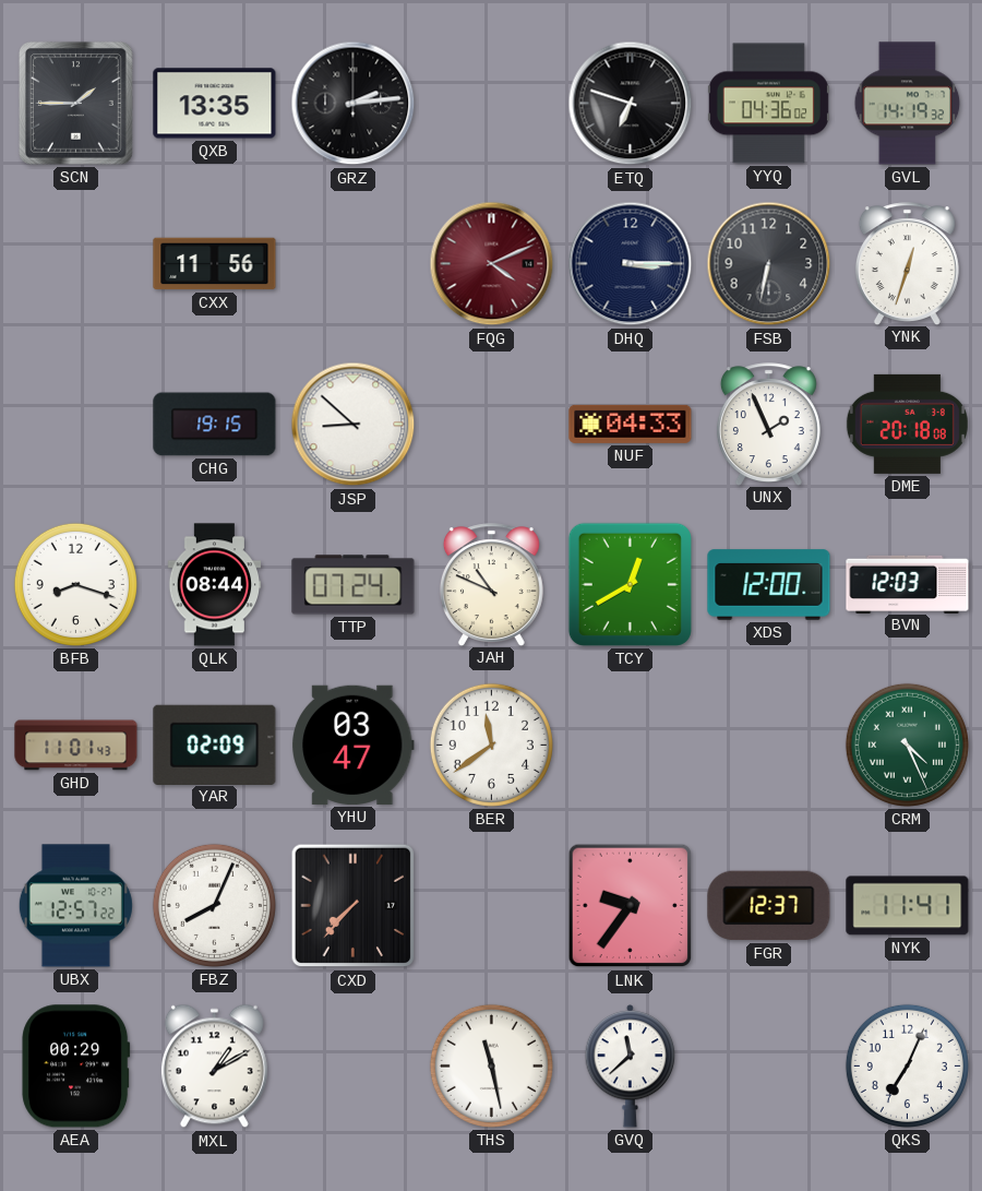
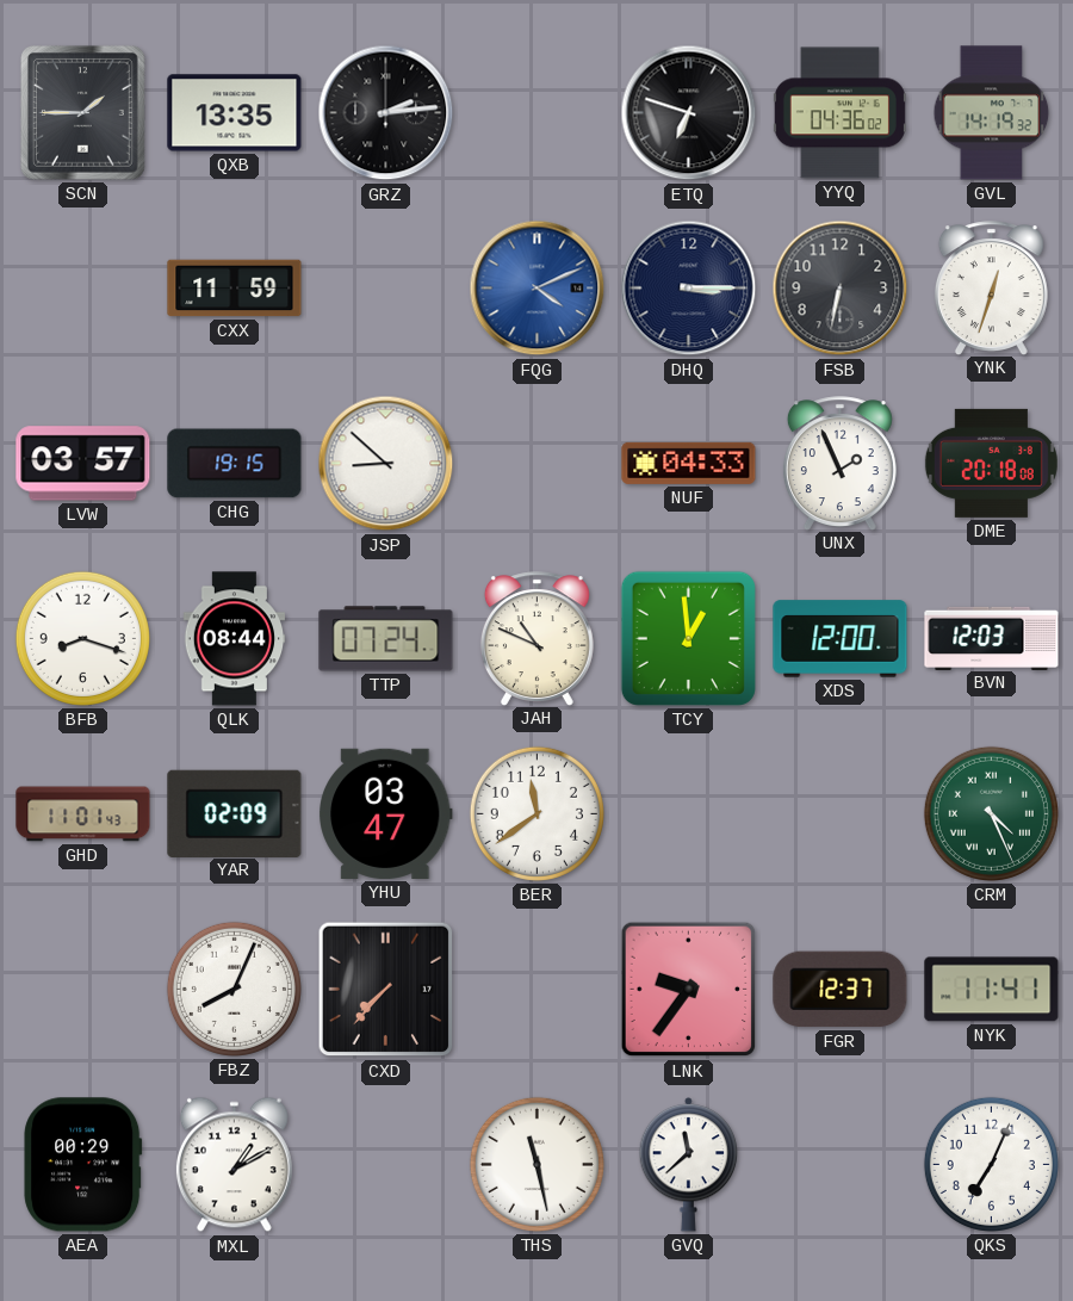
CXX: 11:56 -> 11:59
FQG dial: burgundy -> blue
LVW: none -> 03:57
TCY: 12:40 -> 12:59
UBX: 12:57 -> none
